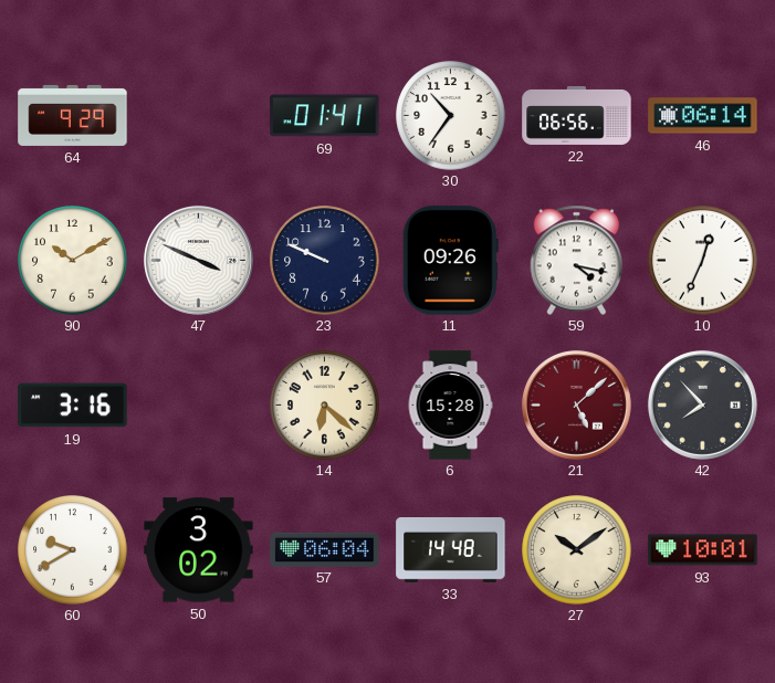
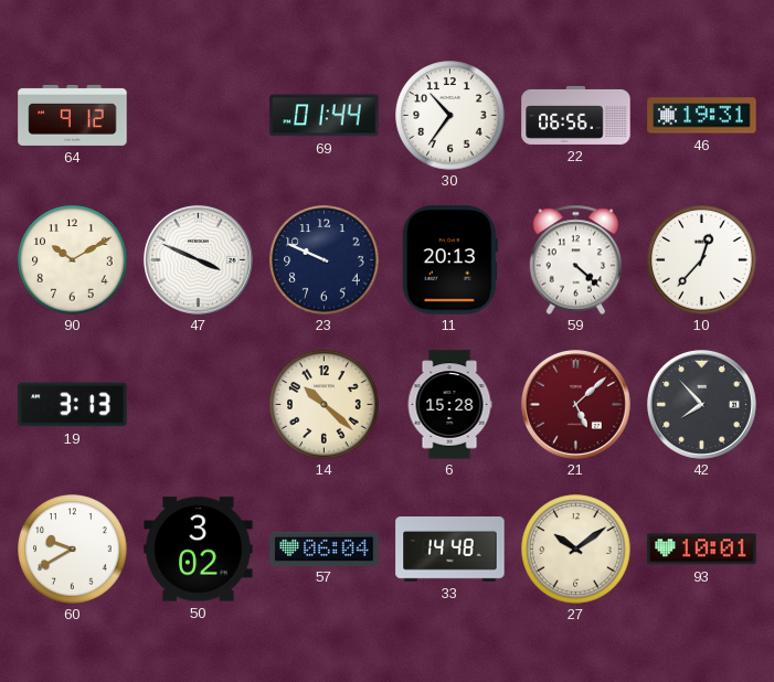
64: 9:29 -> 9:12
69: 01:41 -> 01:44
46: 06:14 -> 19:31
11: 09:26 -> 20:13
59: 4:17 -> 4:22
10: 12:34 -> 12:37
19: 3:16 -> 3:13
14: 6:22 -> 10:22
